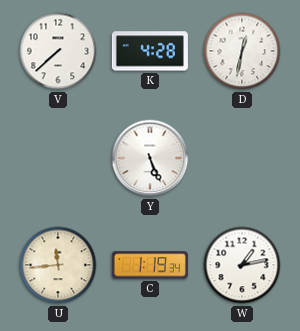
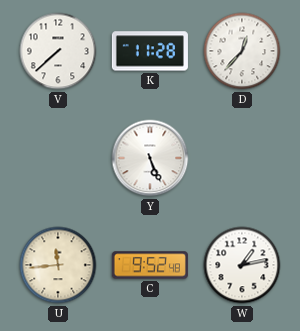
K: 4:28 -> 11:28
D: 12:32 -> 12:37
C: 1:19 -> 9:52
